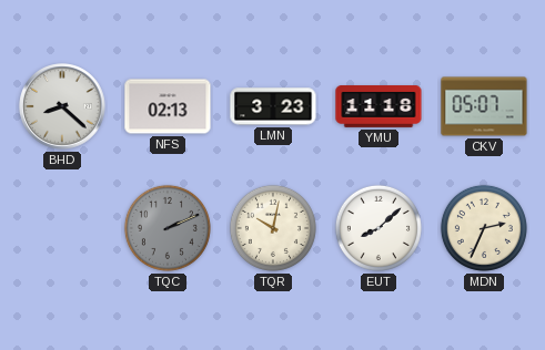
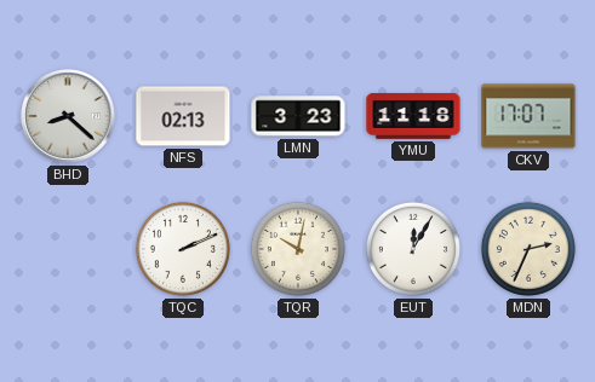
CKV: 05:07 -> 17:07
TQC dial: grey -> white
EUT: 8:08 -> 12:05
